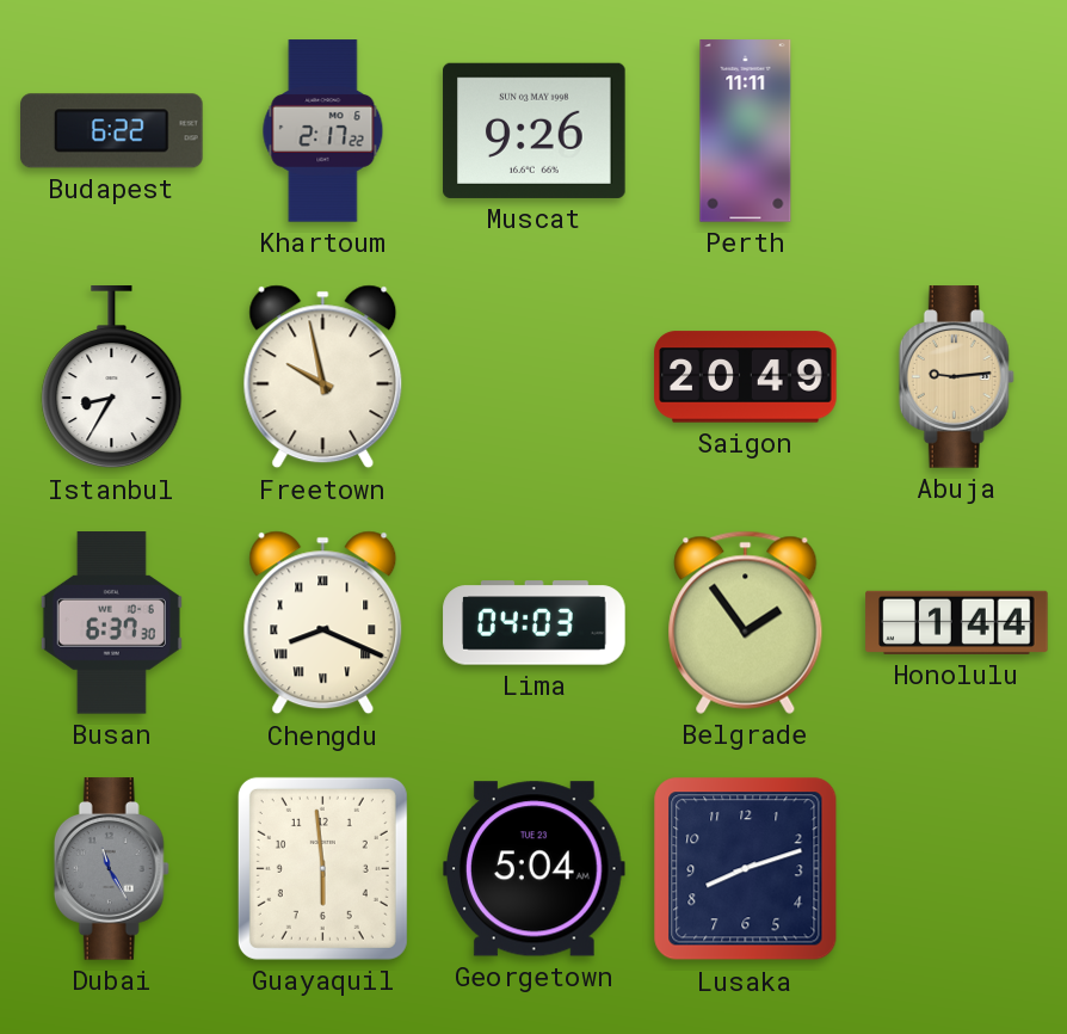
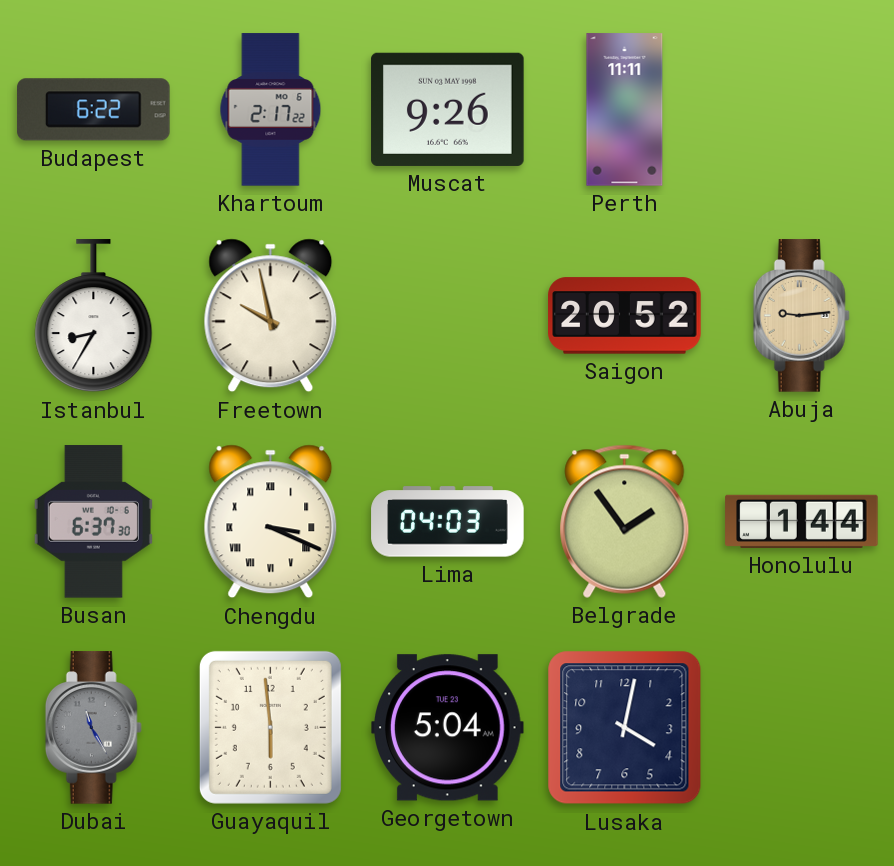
Saigon: 20:49 -> 20:52
Chengdu: 8:19 -> 3:19
Lusaka: 8:12 -> 4:02
